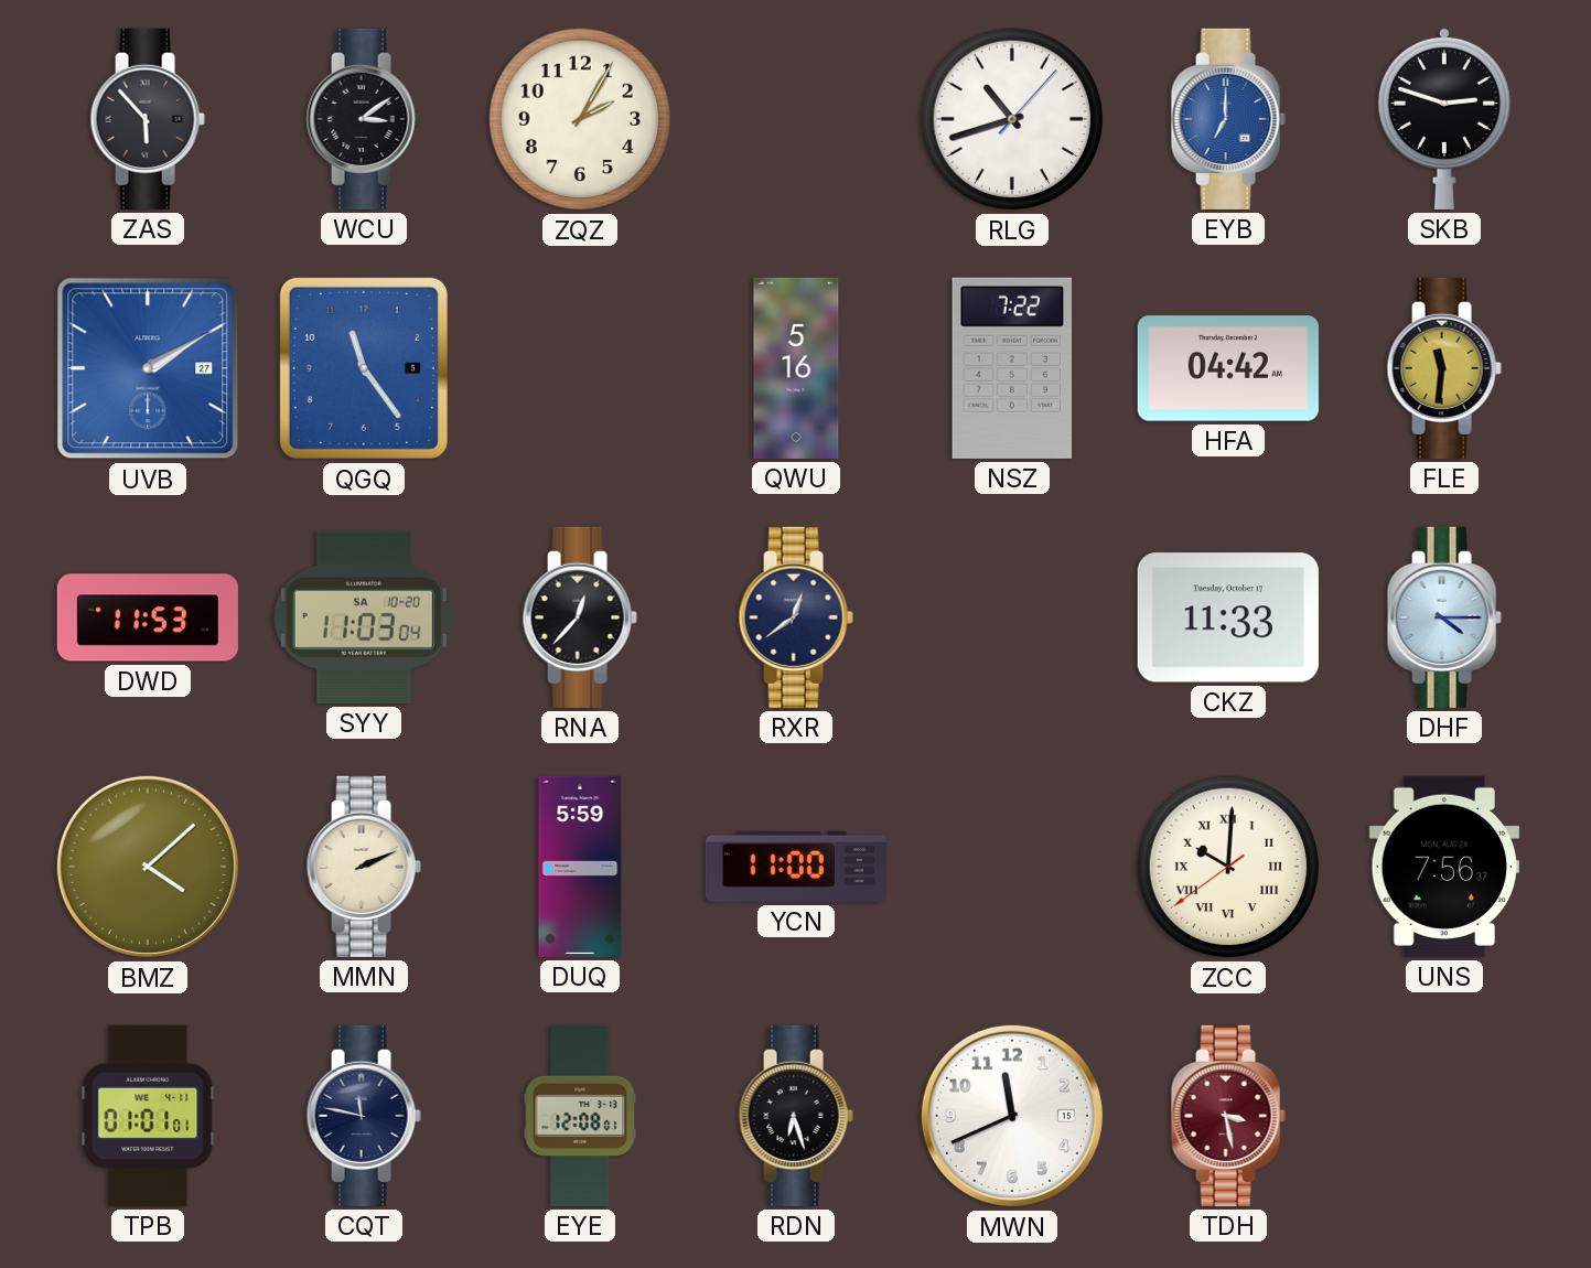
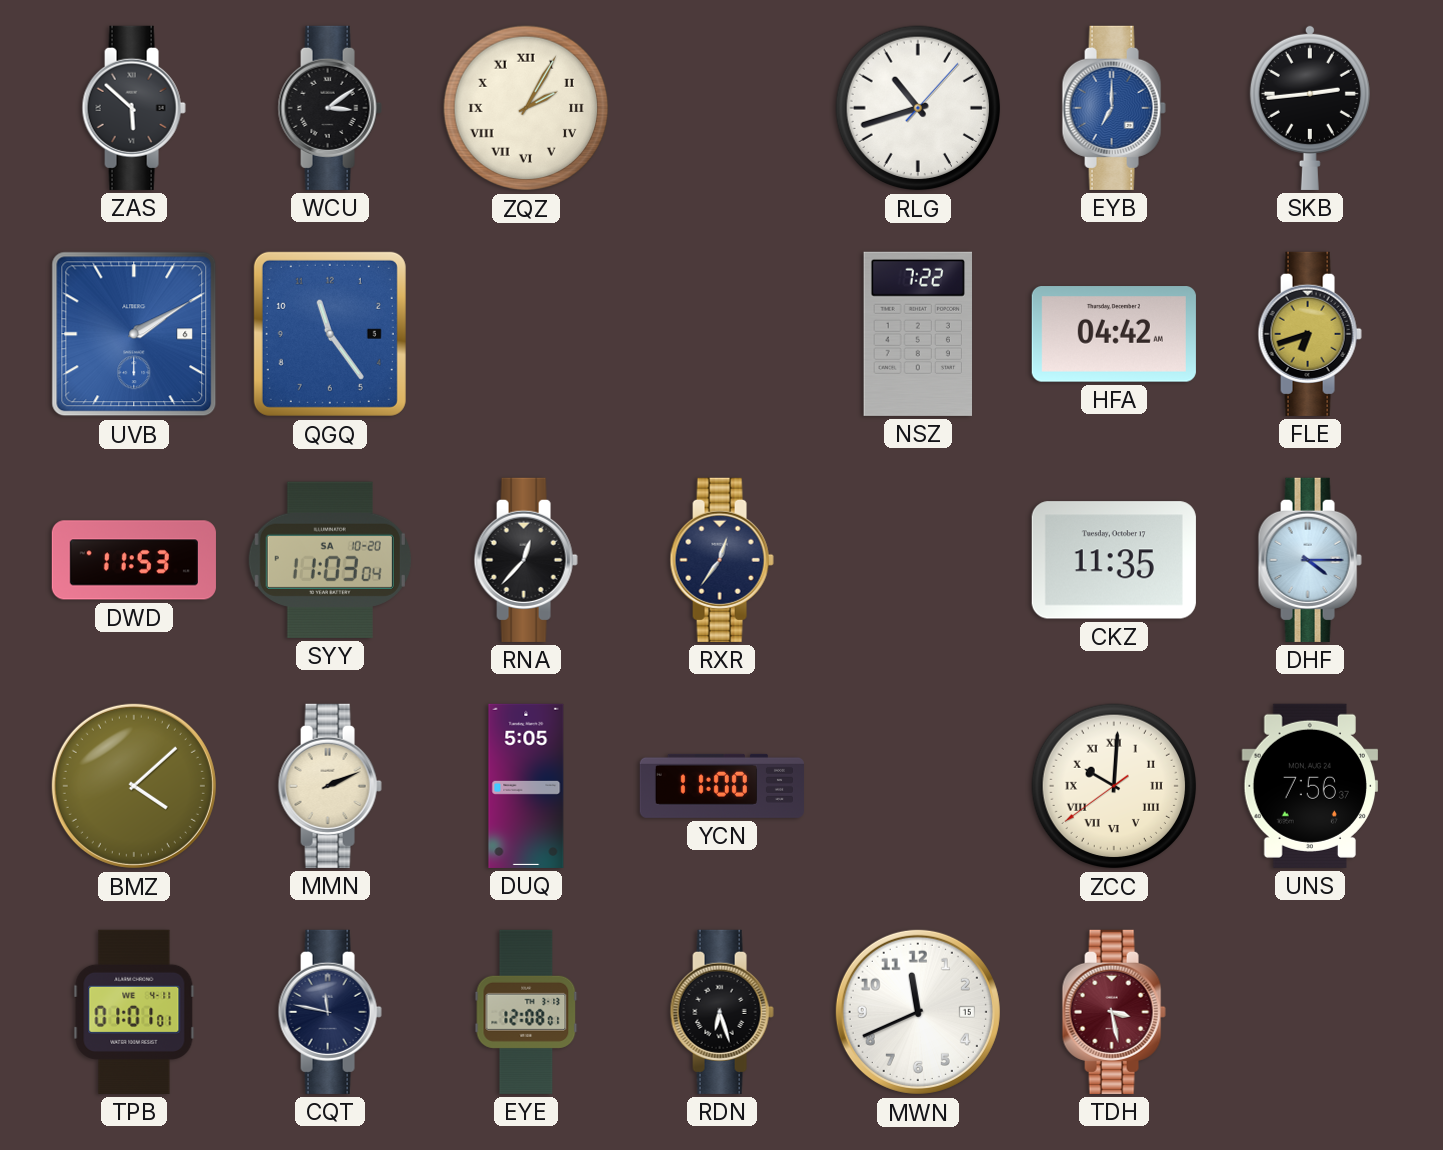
ZAS: 5:53 -> 5:52
ZQZ numerals: Arabic -> Roman
SKB: 2:48 -> 2:44
UVB date: 27 -> 6
QWU: 5:16 -> none
FLE: 11:31 -> 6:42
RXR: 12:39 -> 12:36
CKZ: 11:33 -> 11:35
DUQ: 5:59 -> 5:05
